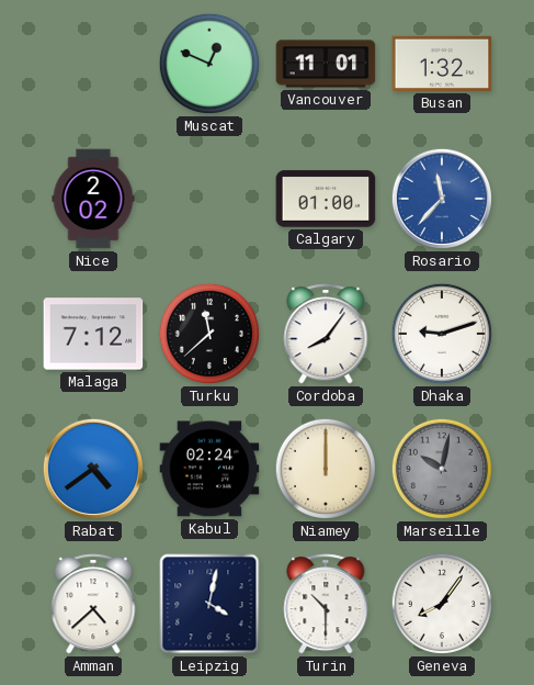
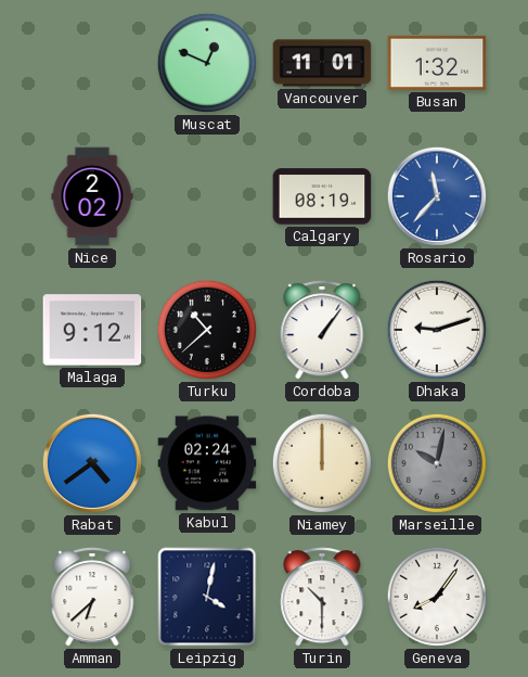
Calgary: 01:00 -> 08:19
Malaga: 7:12 -> 9:12
Turku: 11:38 -> 10:38
Cordoba: 8:06 -> 1:06
Amman: 4:38 -> 6:38
